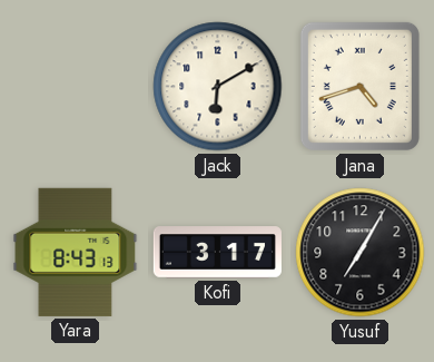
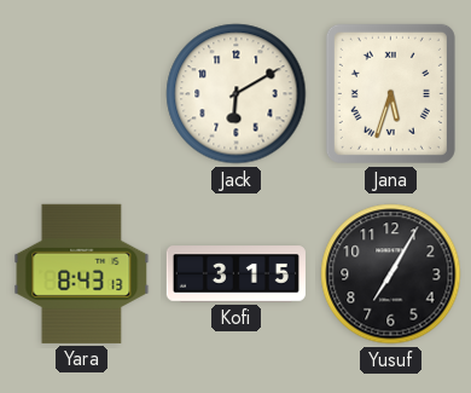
Jana: 4:42 -> 5:33
Kofi: 3:17 -> 3:15
